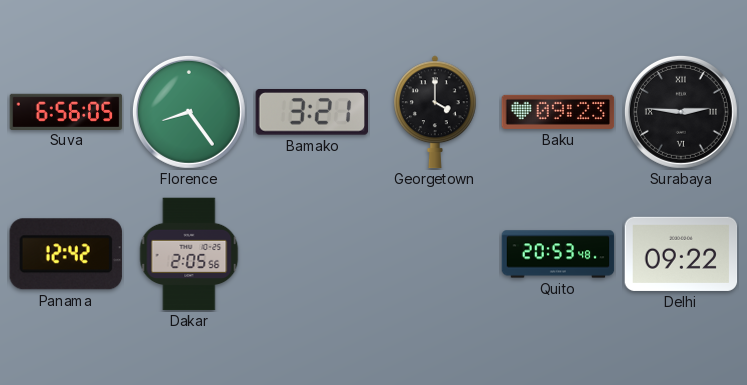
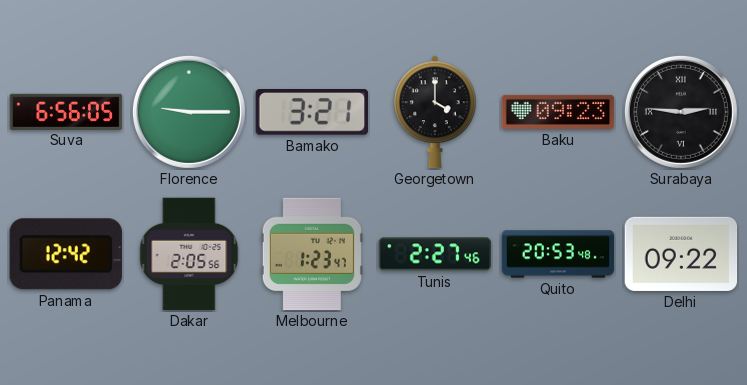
Florence: 8:24 -> 9:15
Melbourne: none -> 1:23
Tunis: none -> 2:27
